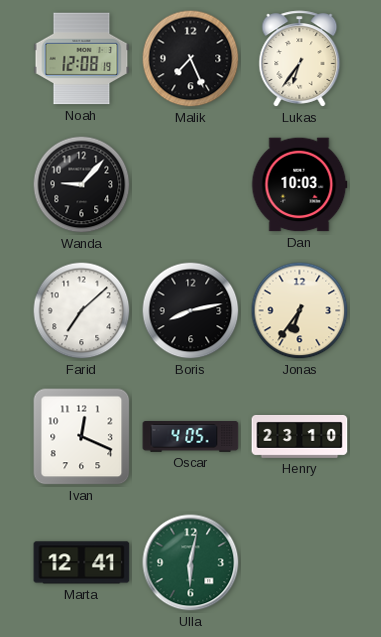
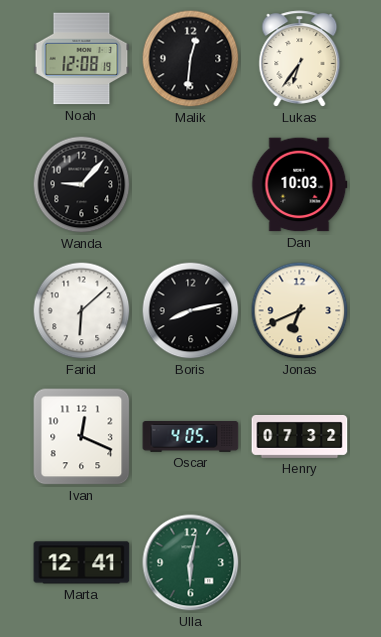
Malik: 7:26 -> 12:31
Farid: 7:08 -> 6:08
Jonas: 6:36 -> 6:41
Henry: 23:10 -> 07:32
